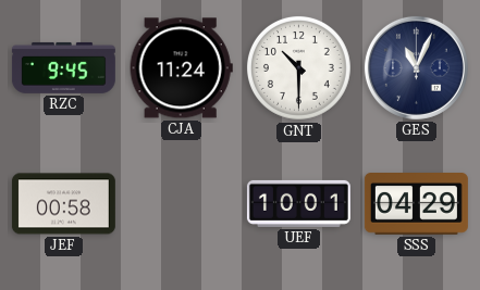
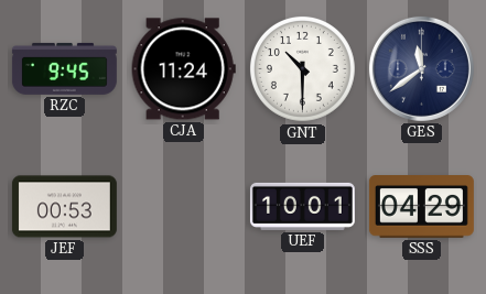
GES: 11:04 -> 11:39
JEF: 00:58 -> 00:53
